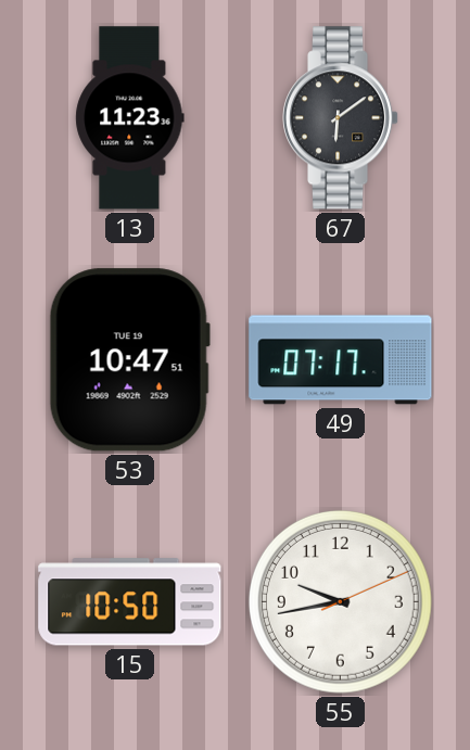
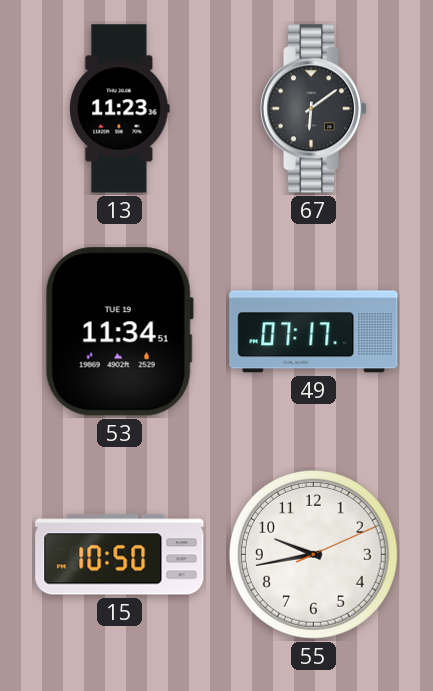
53: 10:47 -> 11:34
